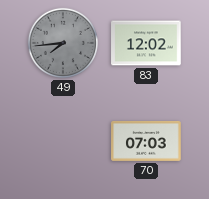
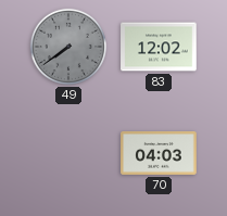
49: 7:44 -> 7:39
70: 07:03 -> 04:03
